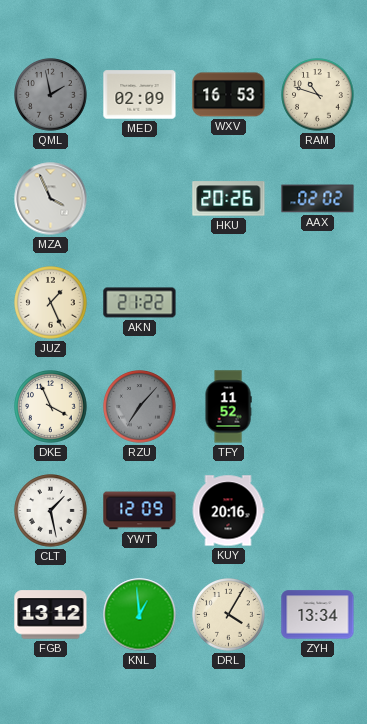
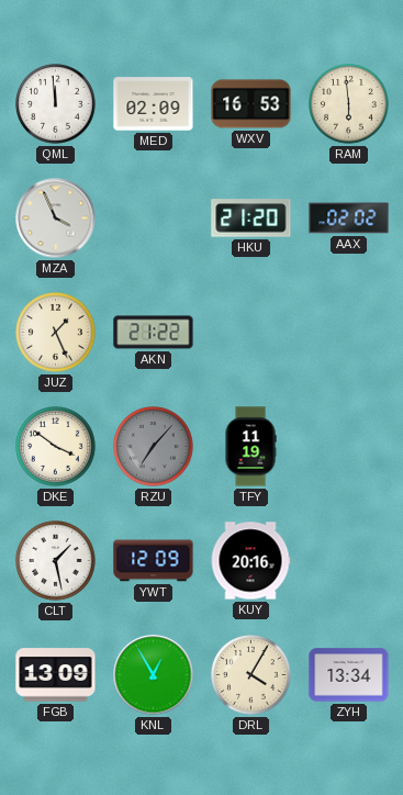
QML: 1:58 -> 11:59
QML dial: grey -> white
RAM: 10:48 -> 5:59
HKU: 20:26 -> 21:20
DKE: 3:56 -> 3:51
TFY: 11:52 -> 11:19
FGB: 13:12 -> 13:09
KNL: 12:59 -> 12:55
